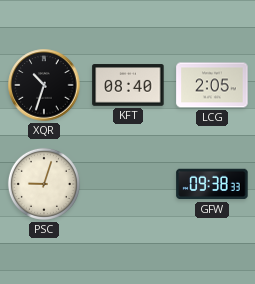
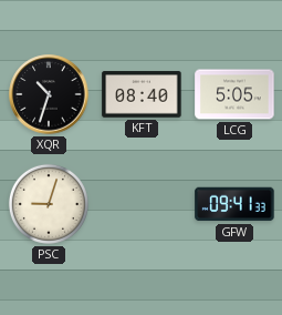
LCG: 2:05 -> 5:05
GFW: 09:38 -> 09:41
